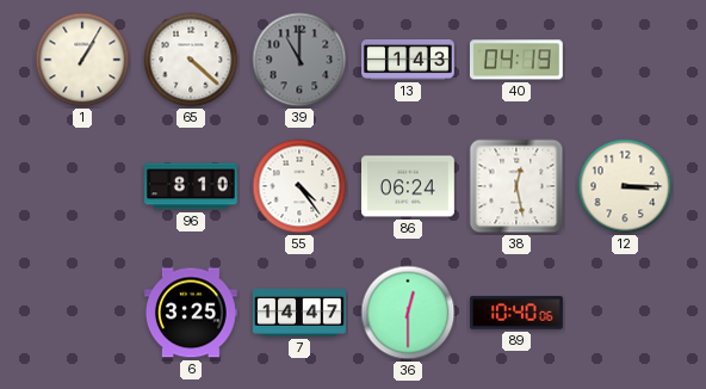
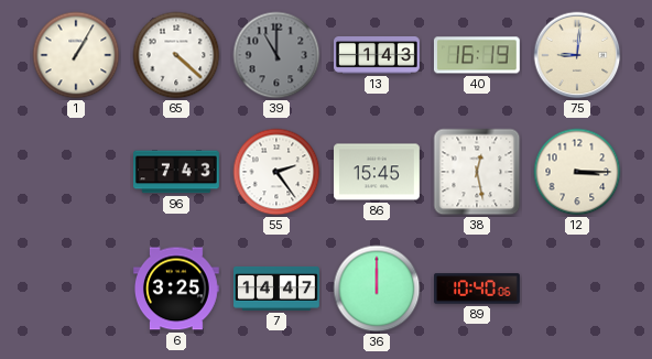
40: 04:19 -> 16:19
75: none -> 9:01
96: 8:10 -> 7:43
55: 4:24 -> 2:24
86: 06:24 -> 15:45
36: 12:30 -> 12:00
